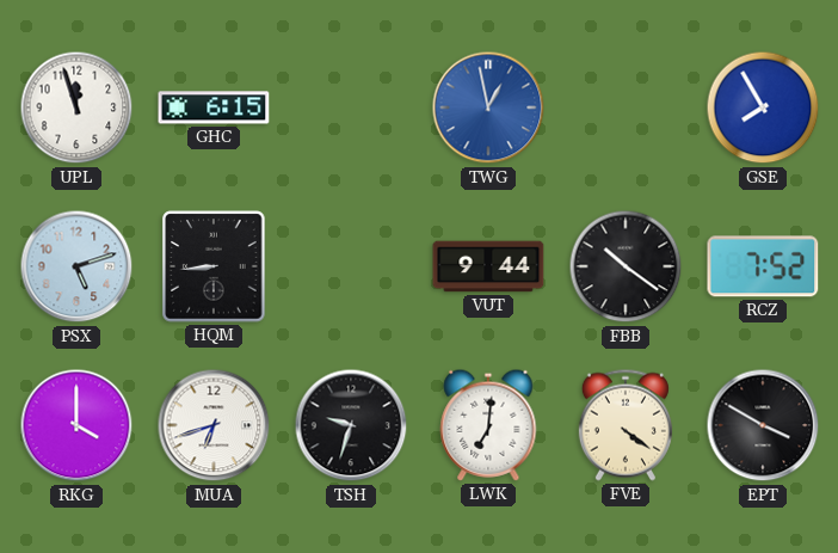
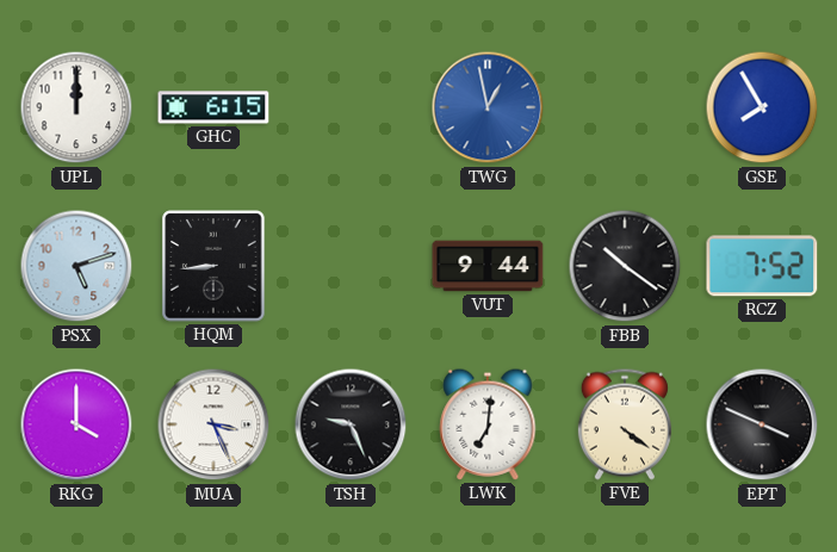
UPL: 11:57 -> 12:00
MUA: 6:42 -> 3:26
TSH: 9:33 -> 9:26
EPT: 3:50 -> 3:49
